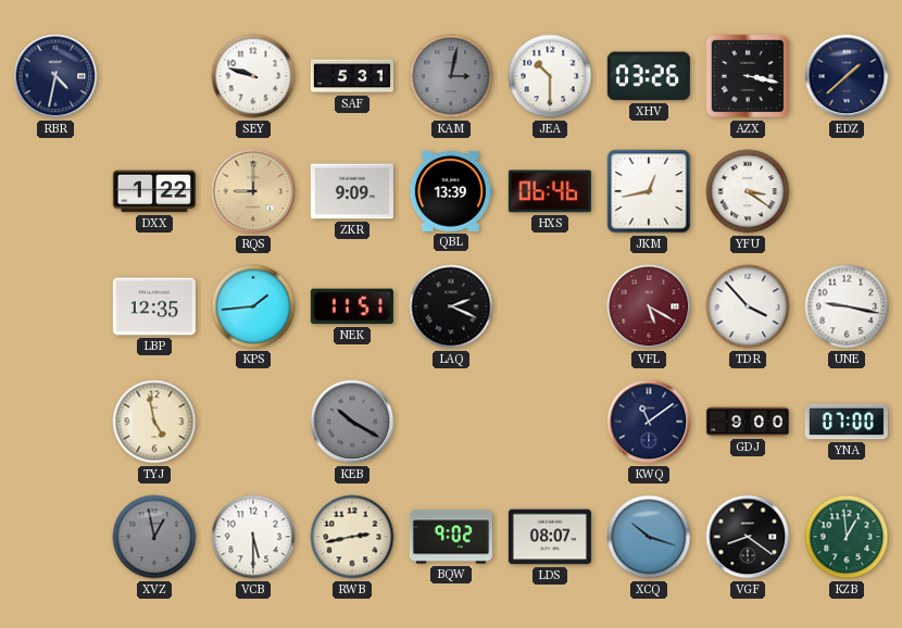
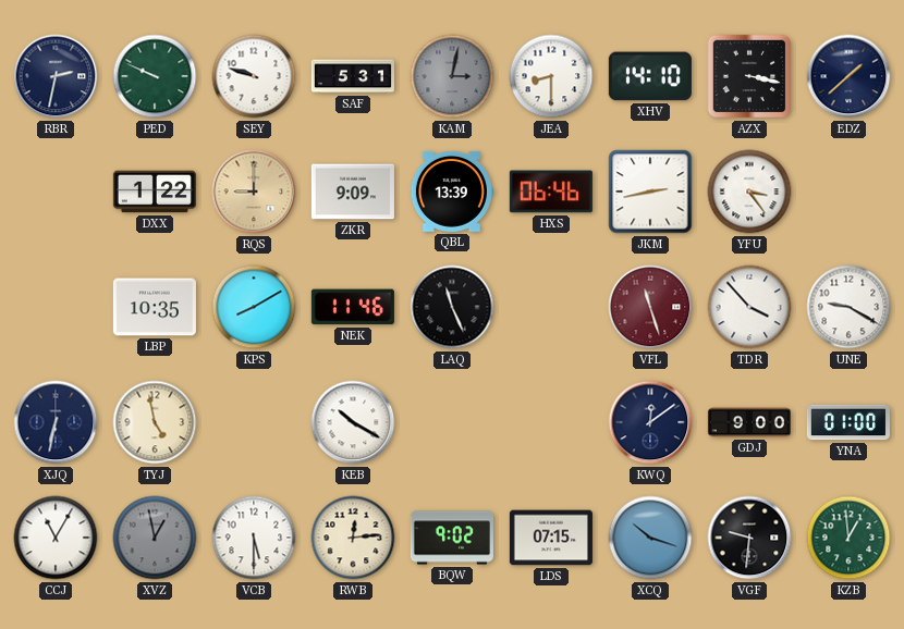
RBR: 4:32 -> 2:32
PED: none -> 9:49
JEA: 10:30 -> 8:30
XHV: 03:26 -> 14:10
JKM: 12:43 -> 2:43
YFU: 3:21 -> 3:24
LBP: 12:35 -> 10:35
KPS: 1:44 -> 8:10
NEK: 11:51 -> 11:46
LAQ: 2:19 -> 11:26
VFL: 5:20 -> 11:27
UNE: 9:17 -> 9:20
XJQ: none -> 6:32
KEB dial: grey -> white
KWQ: 11:09 -> 12:09
YNA: 07:00 -> 01:00
CCJ: none -> 11:05
RWB: 2:43 -> 12:14
LDS: 08:07 -> 07:15
VGF: 8:21 -> 9:31
